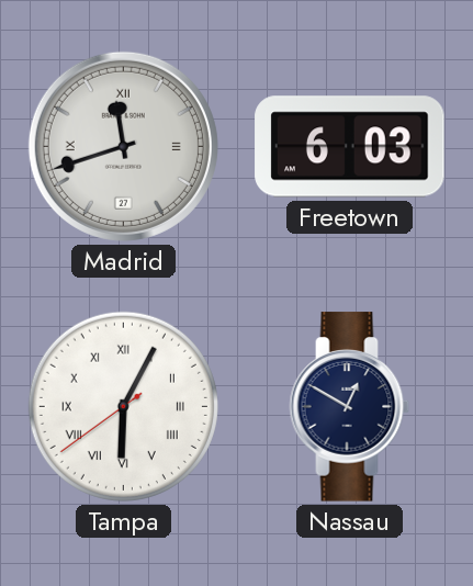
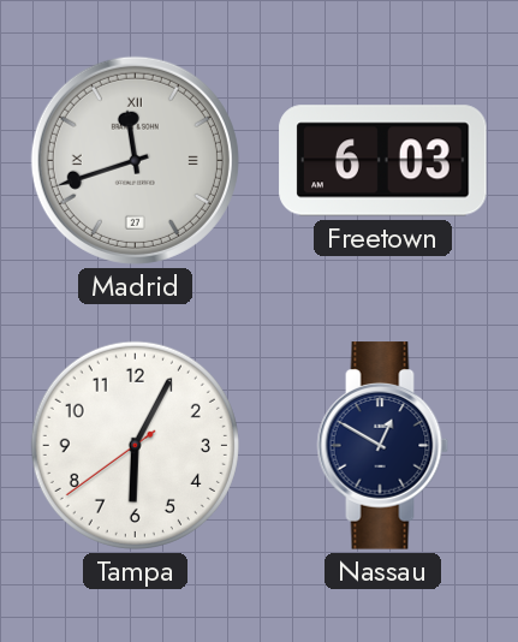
Tampa numerals: Roman -> Arabic
